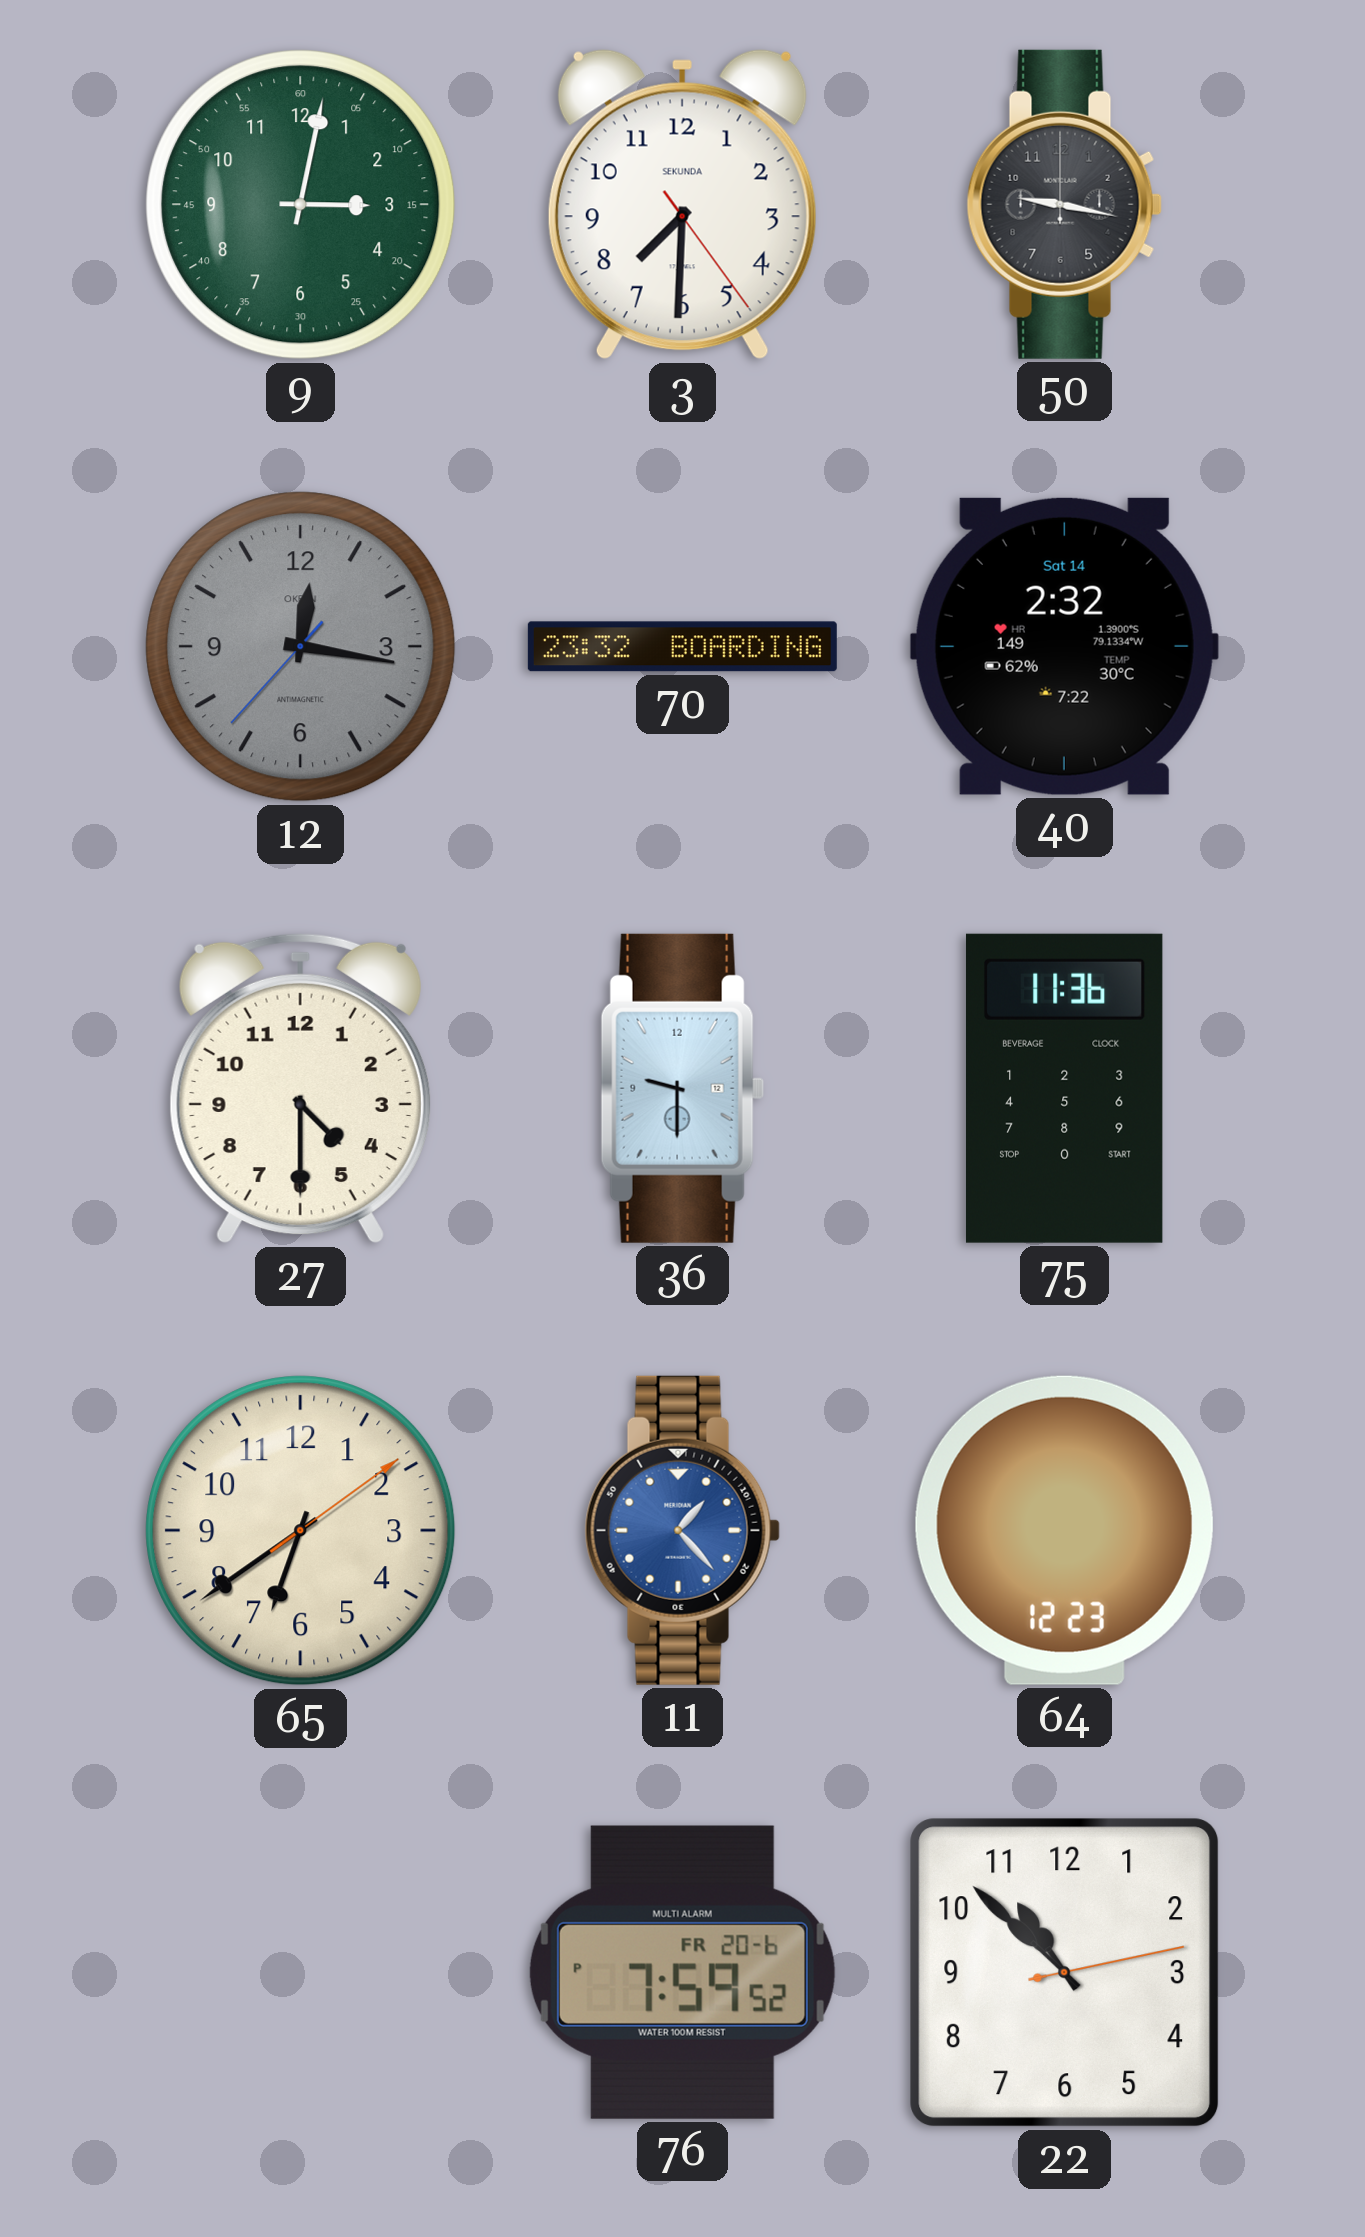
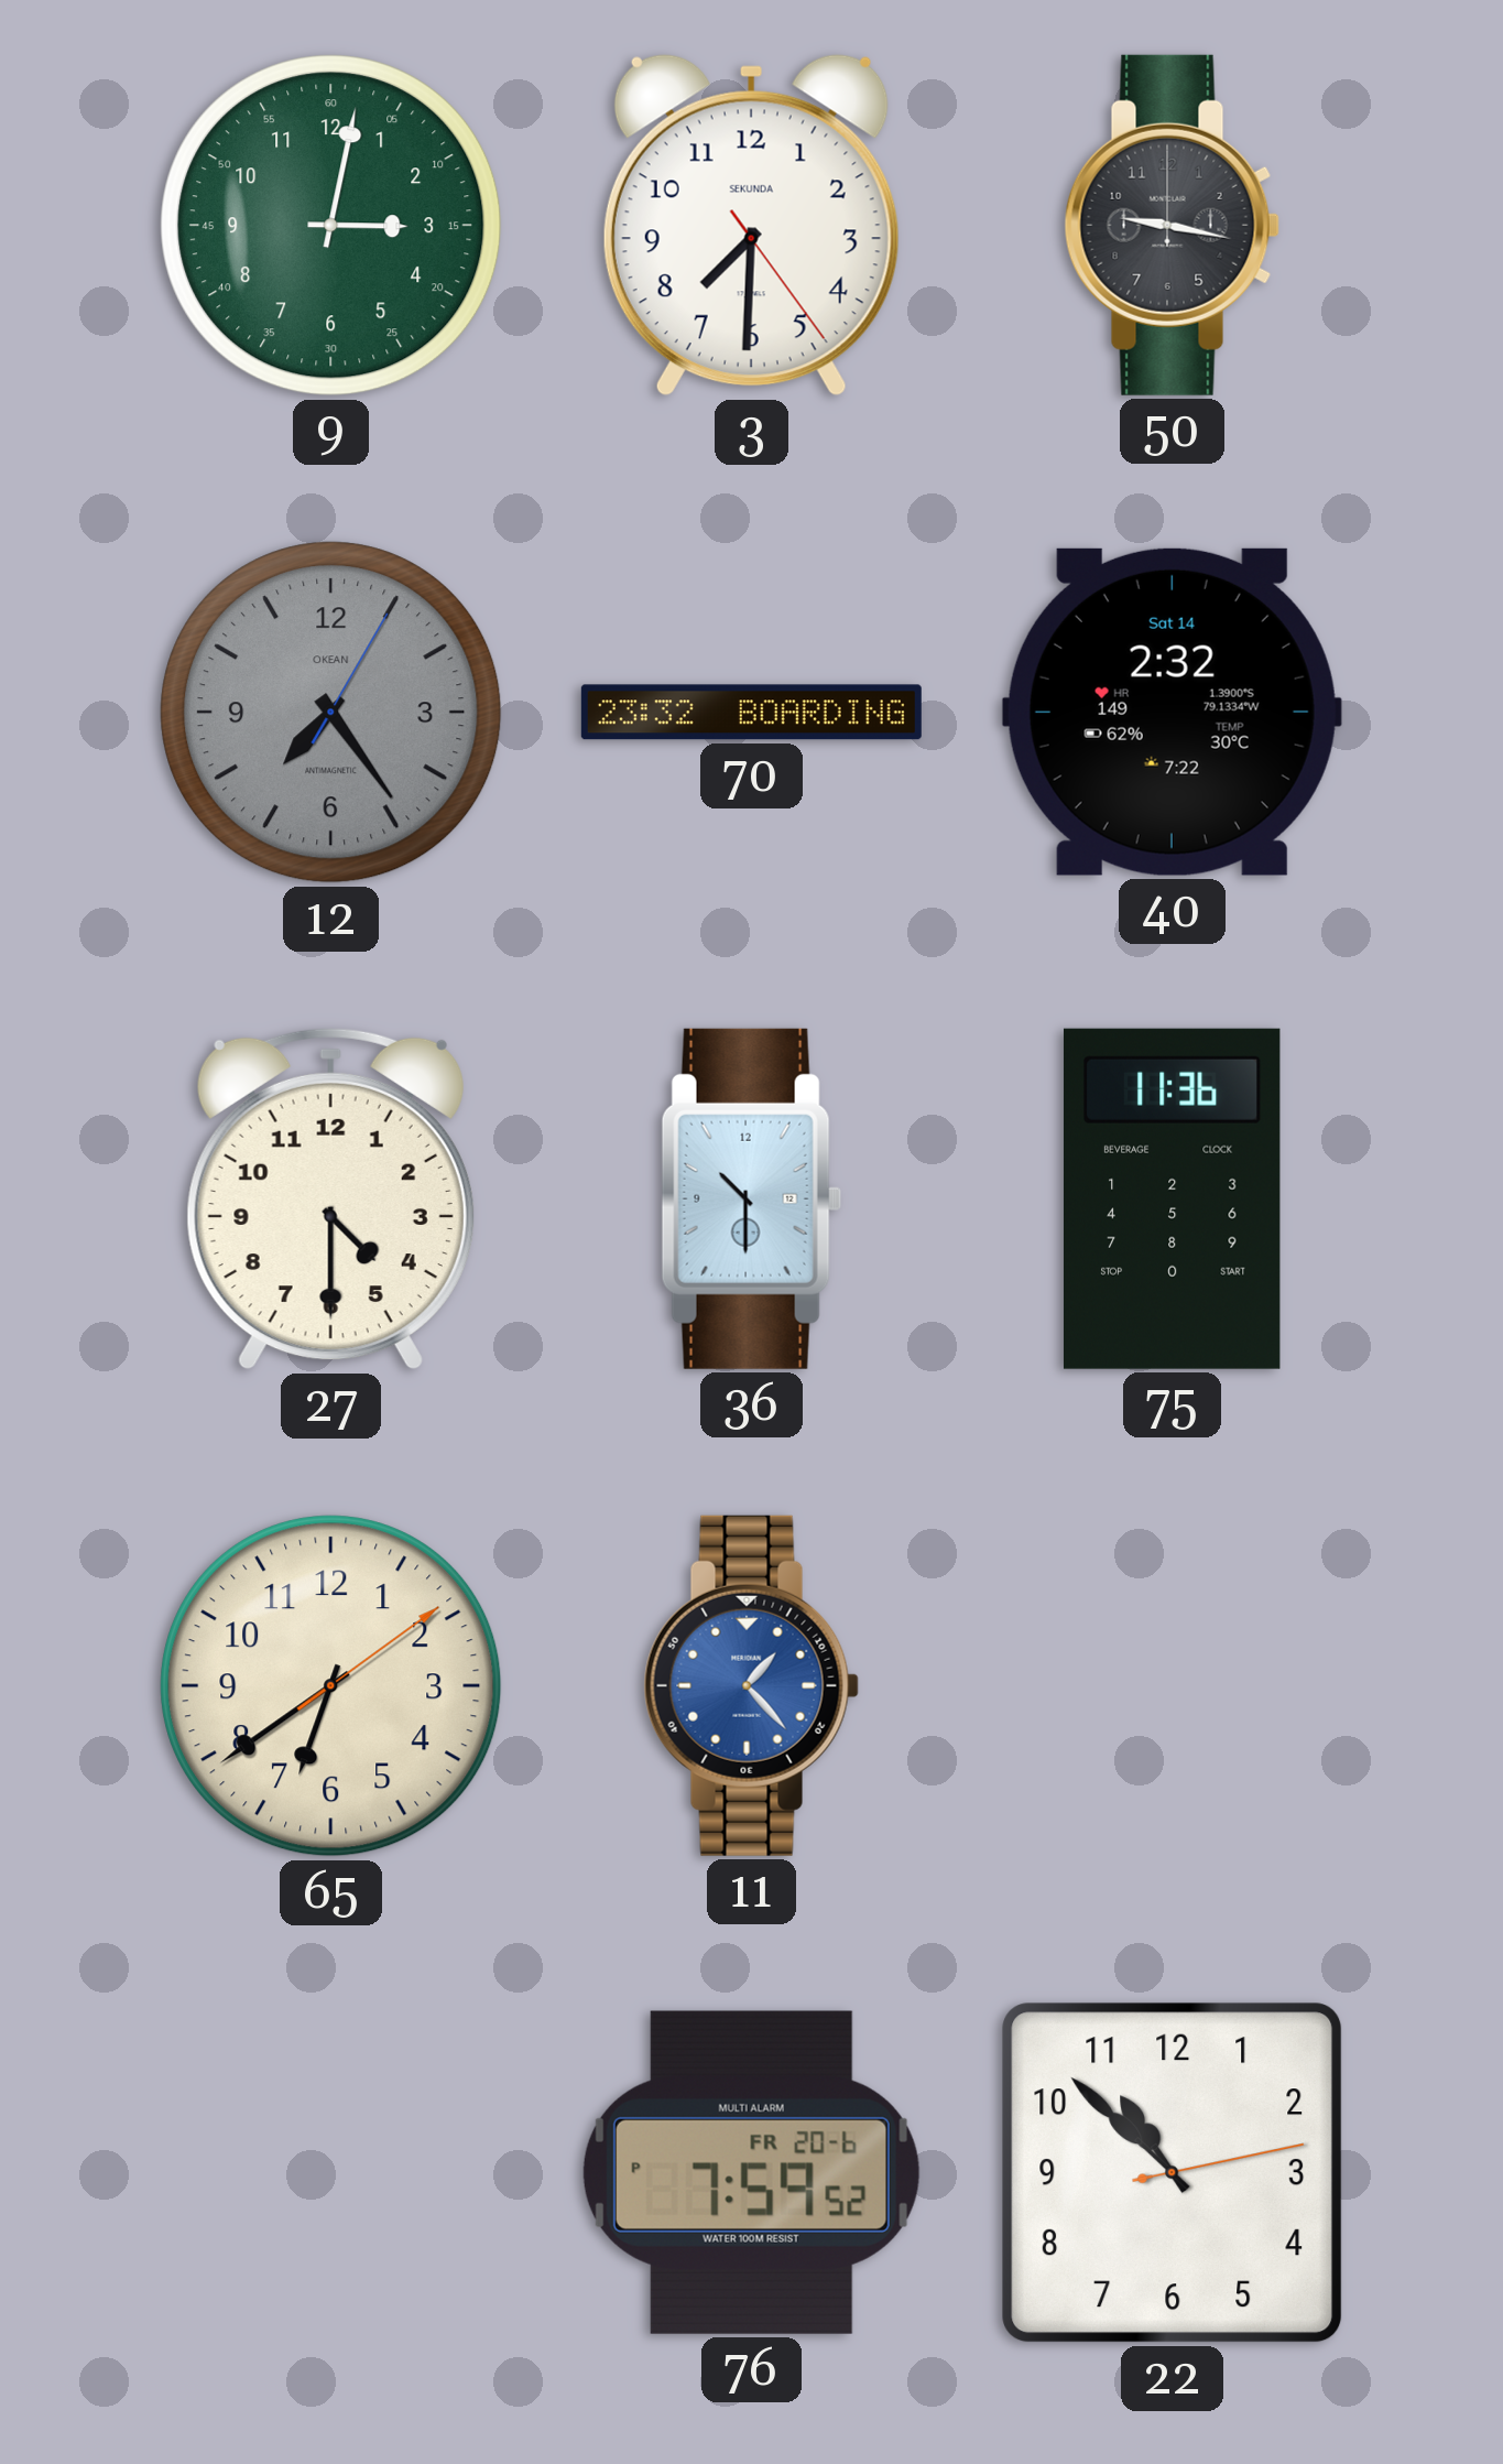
12: 12:16 -> 7:24
36: 9:30 -> 10:30
64: 12:23 -> none
